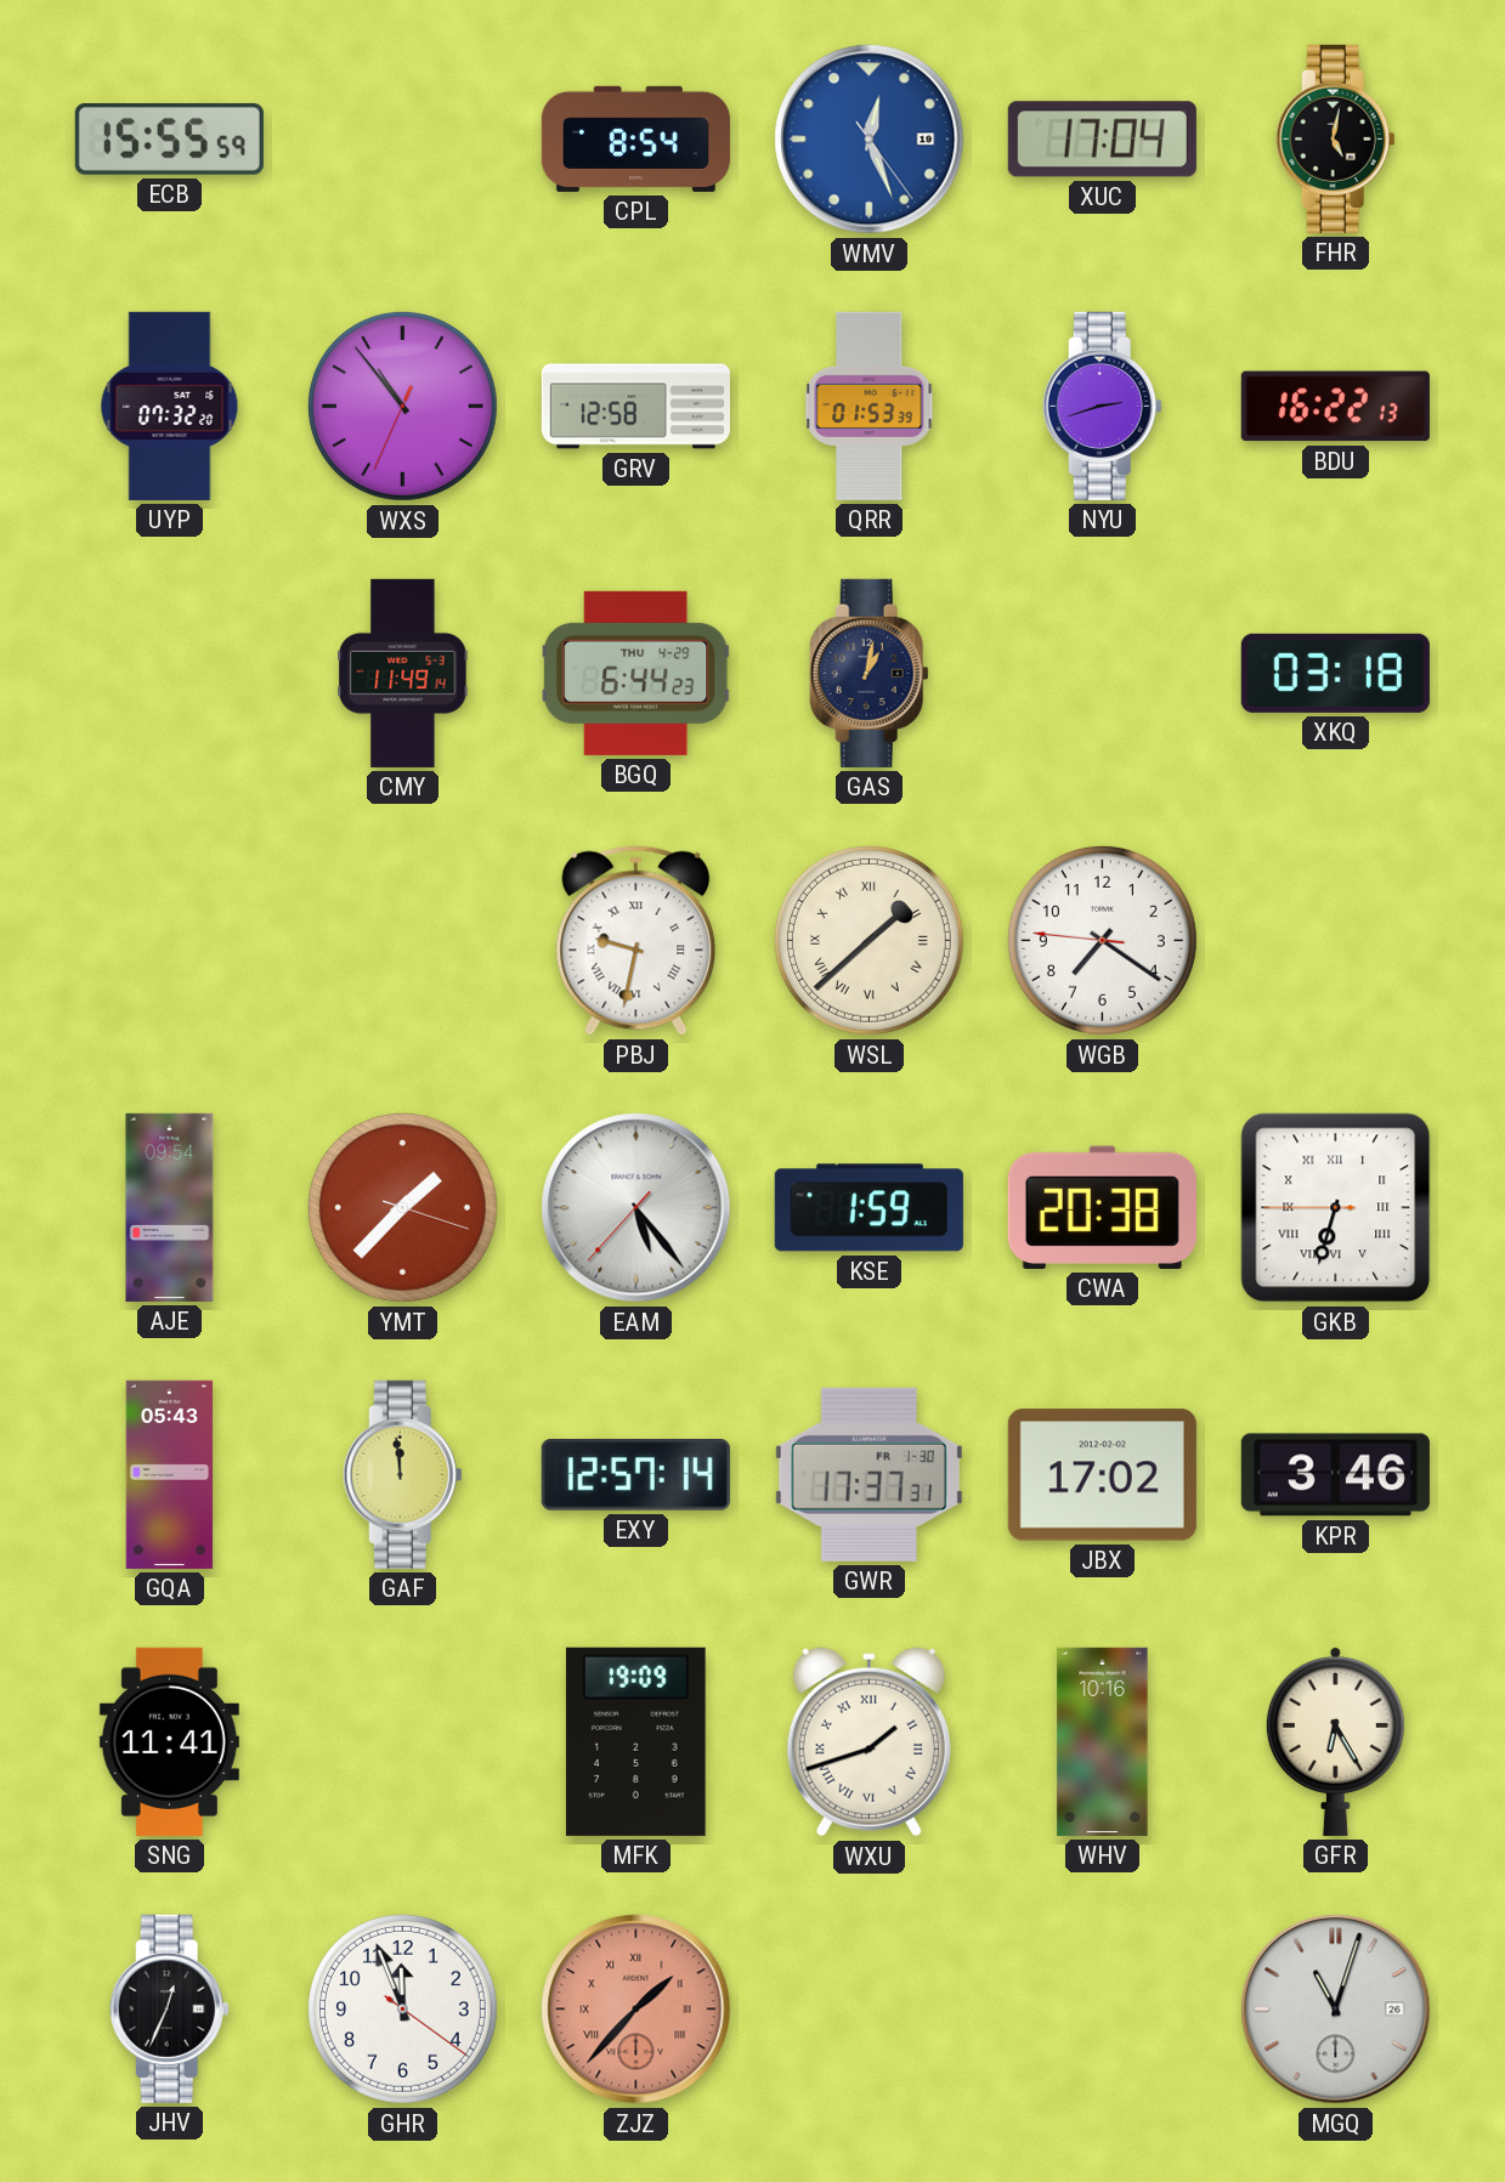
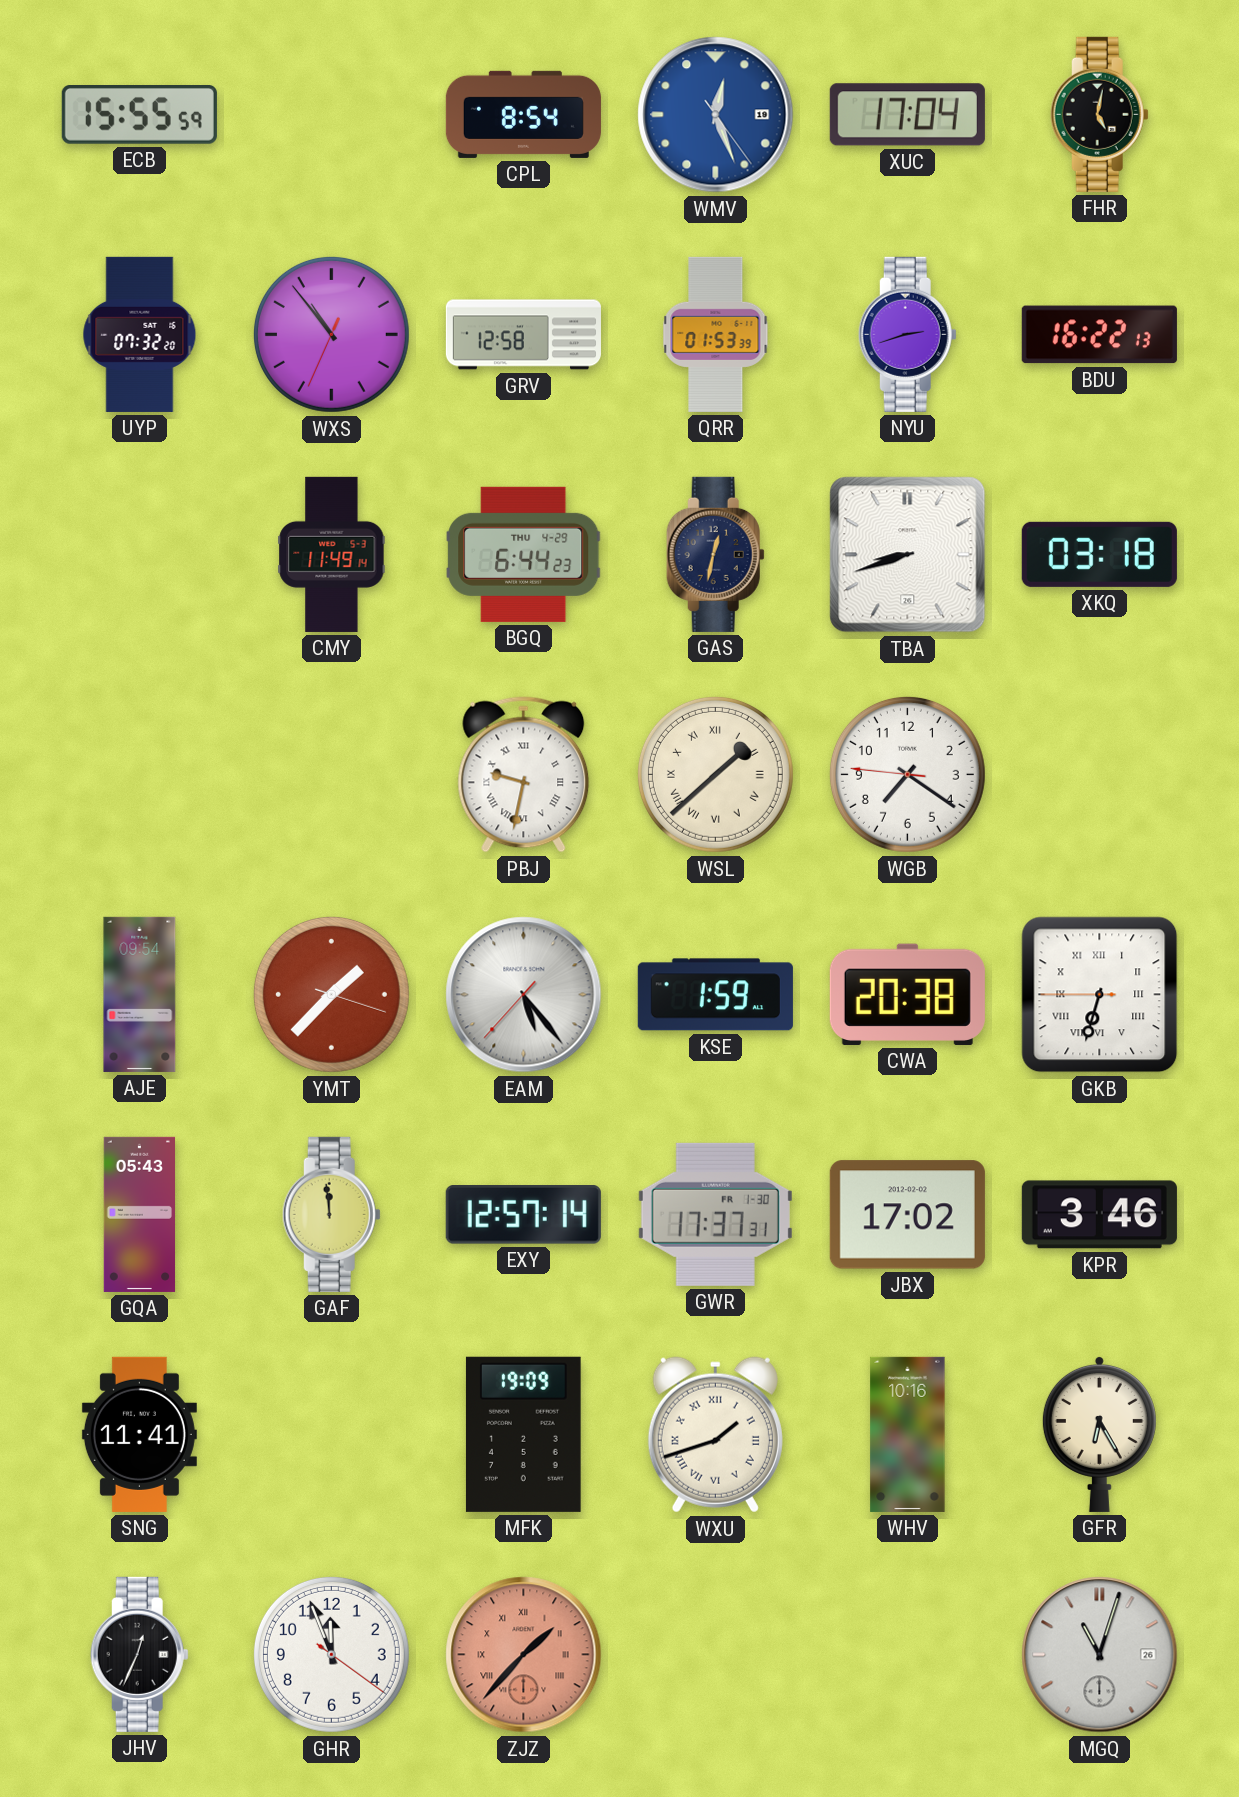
GAS: 1:02 -> 12:32
TBA: none -> 8:42
